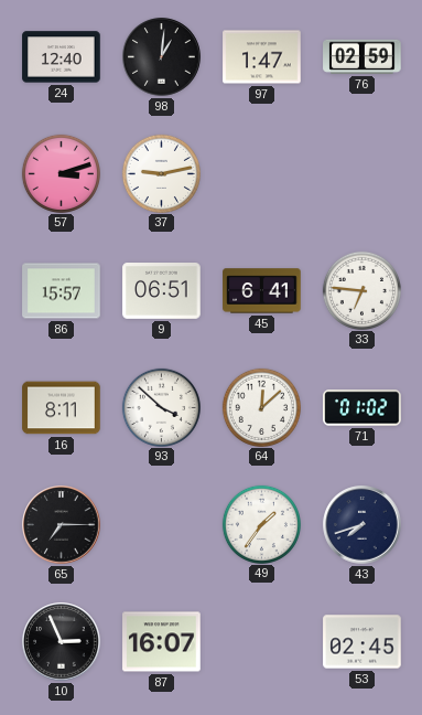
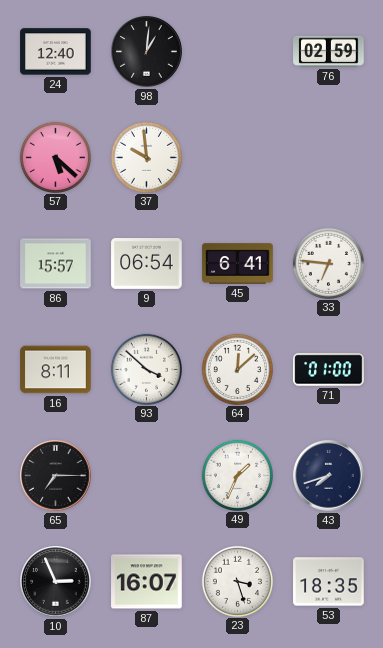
97: 1:47 -> none
57: 3:12 -> 5:22
37: 9:13 -> 9:59
9: 06:51 -> 06:54
71: 01:02 -> 01:00
49: 1:36 -> 1:34
23: none -> 3:27
53: 02:45 -> 18:35
